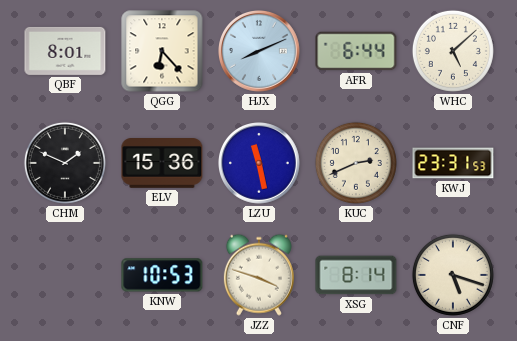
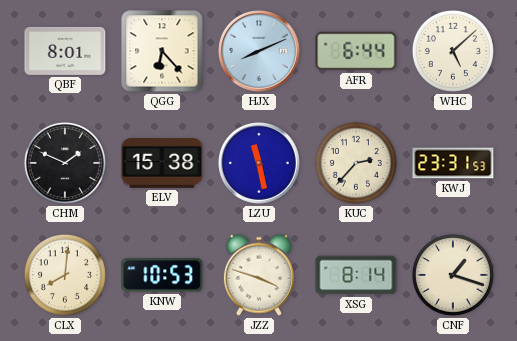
ELV: 15:36 -> 15:38
KUC: 2:41 -> 2:37
CLX: none -> 8:01
CNF: 5:18 -> 1:18
